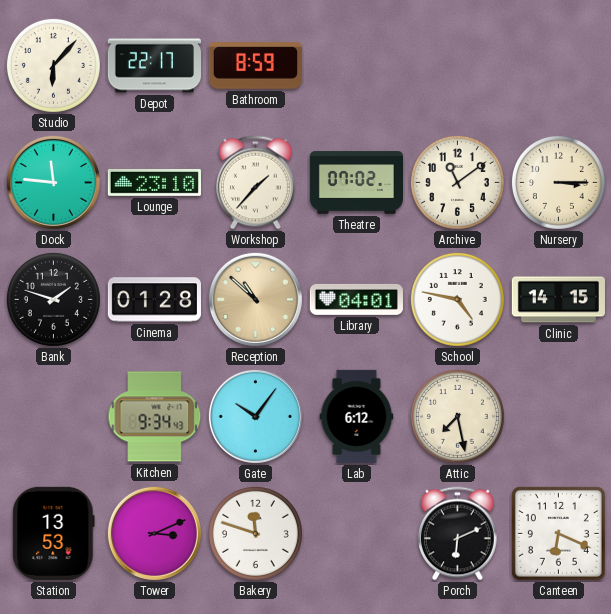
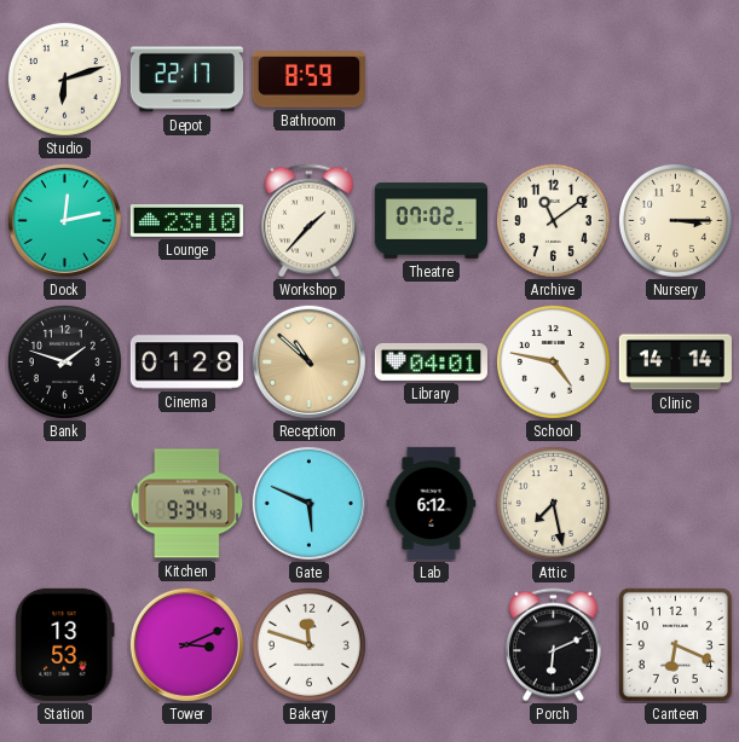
Studio: 6:07 -> 6:12
Dock: 11:46 -> 12:13
Clinic: 14:15 -> 14:14
Gate: 10:06 -> 5:49
